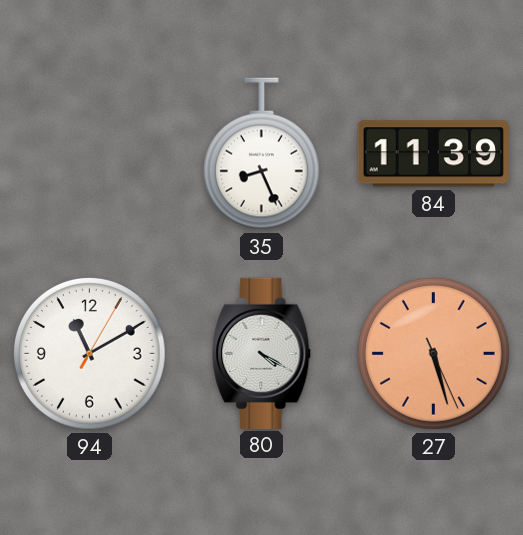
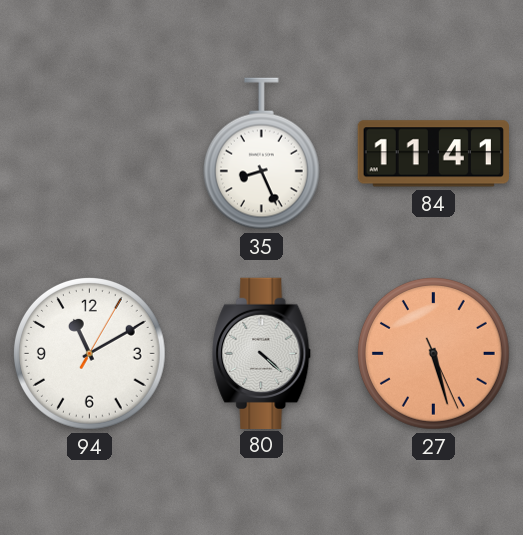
84: 11:39 -> 11:41
80: 4:20 -> 4:22
